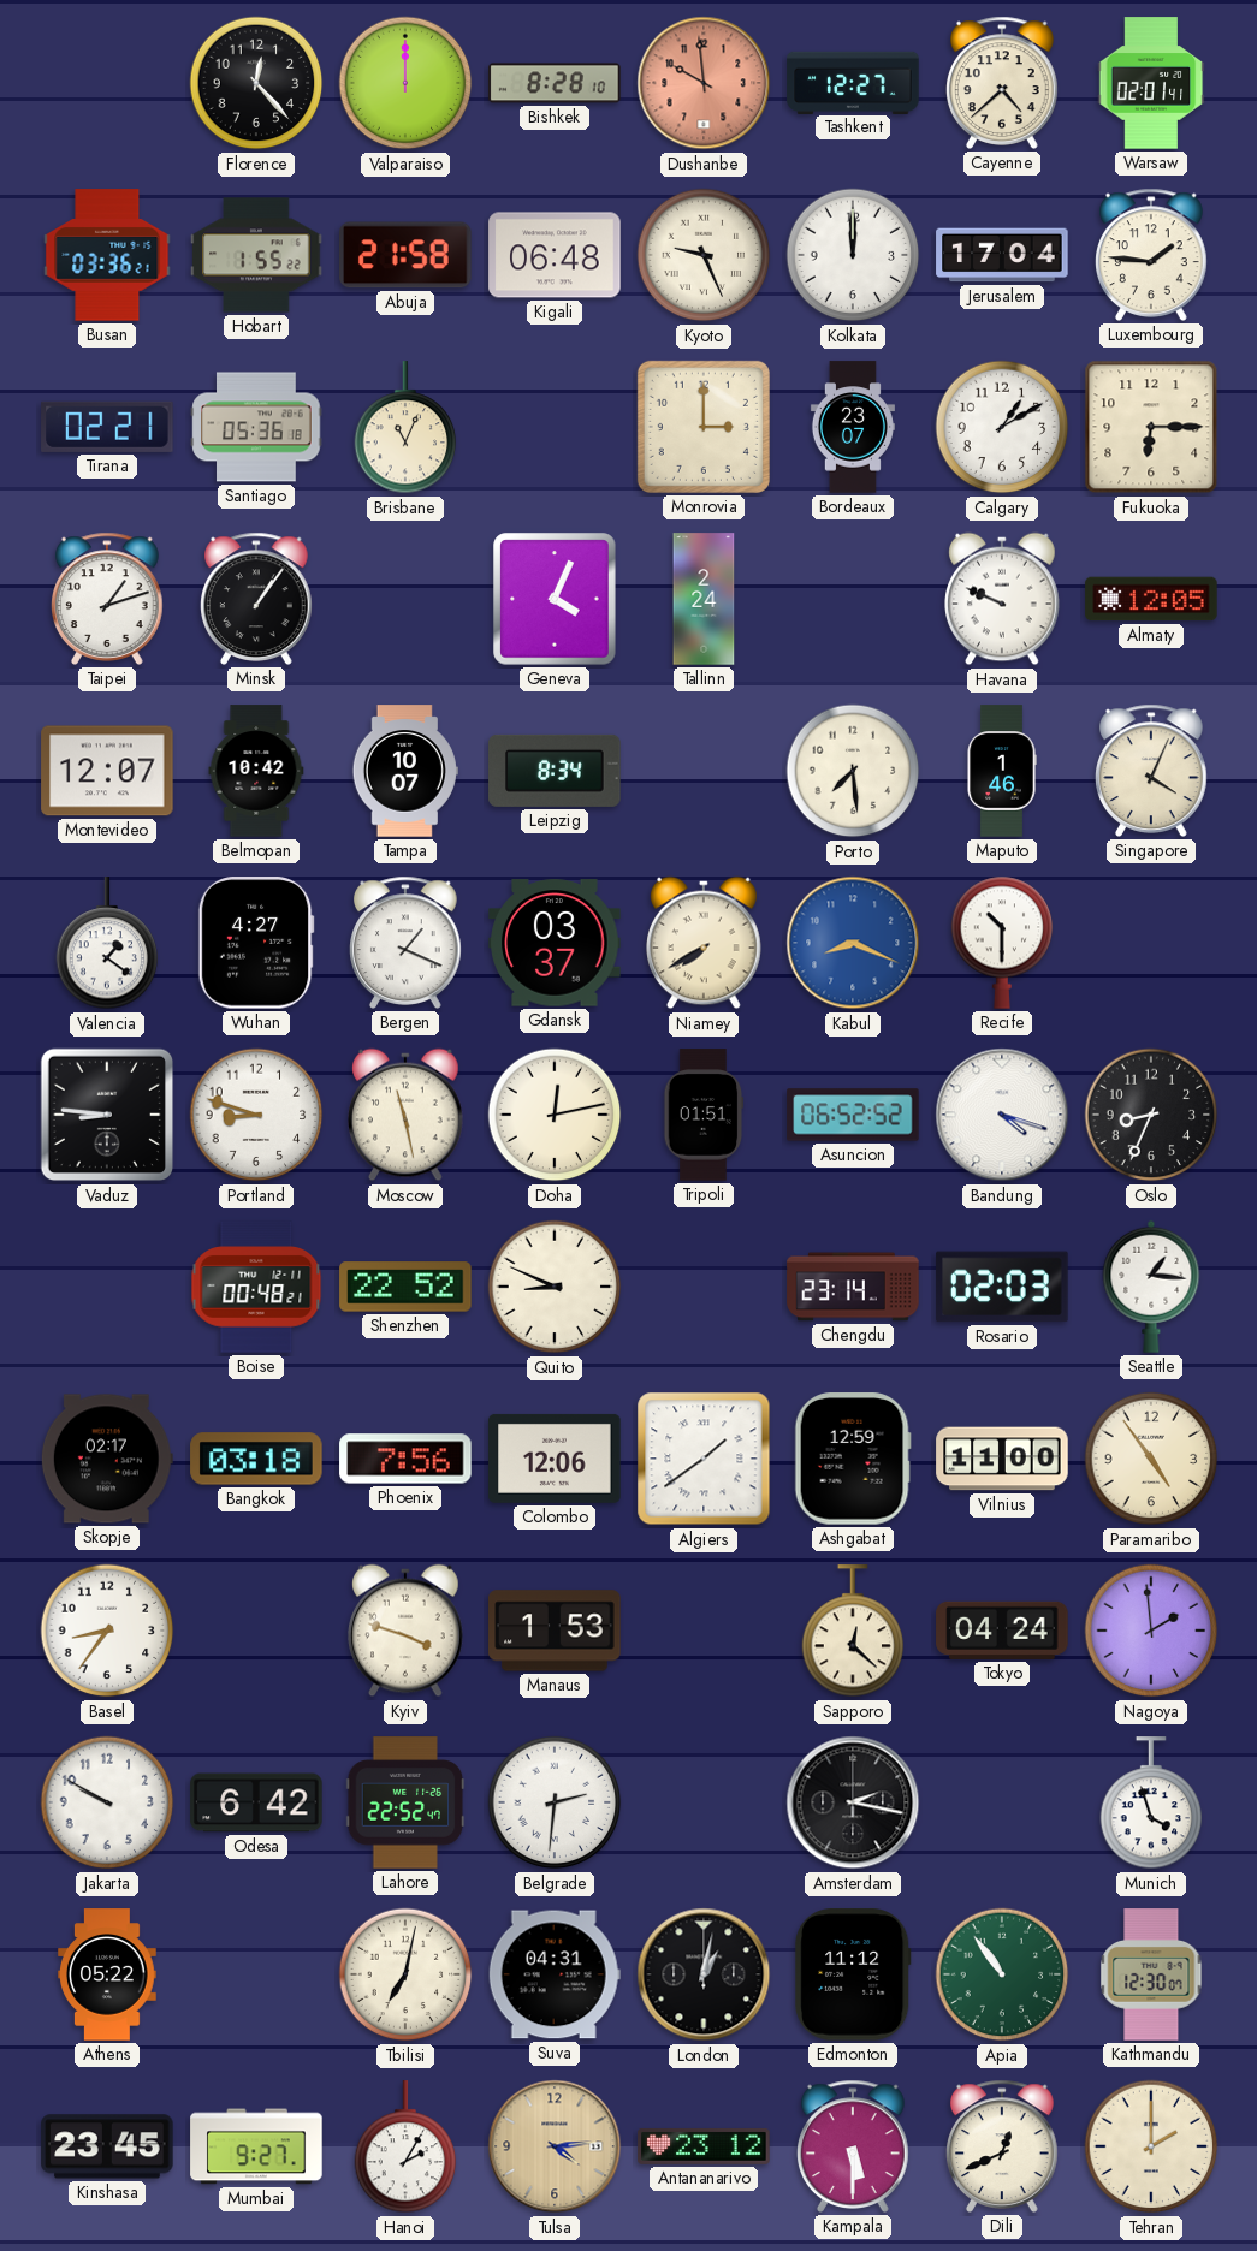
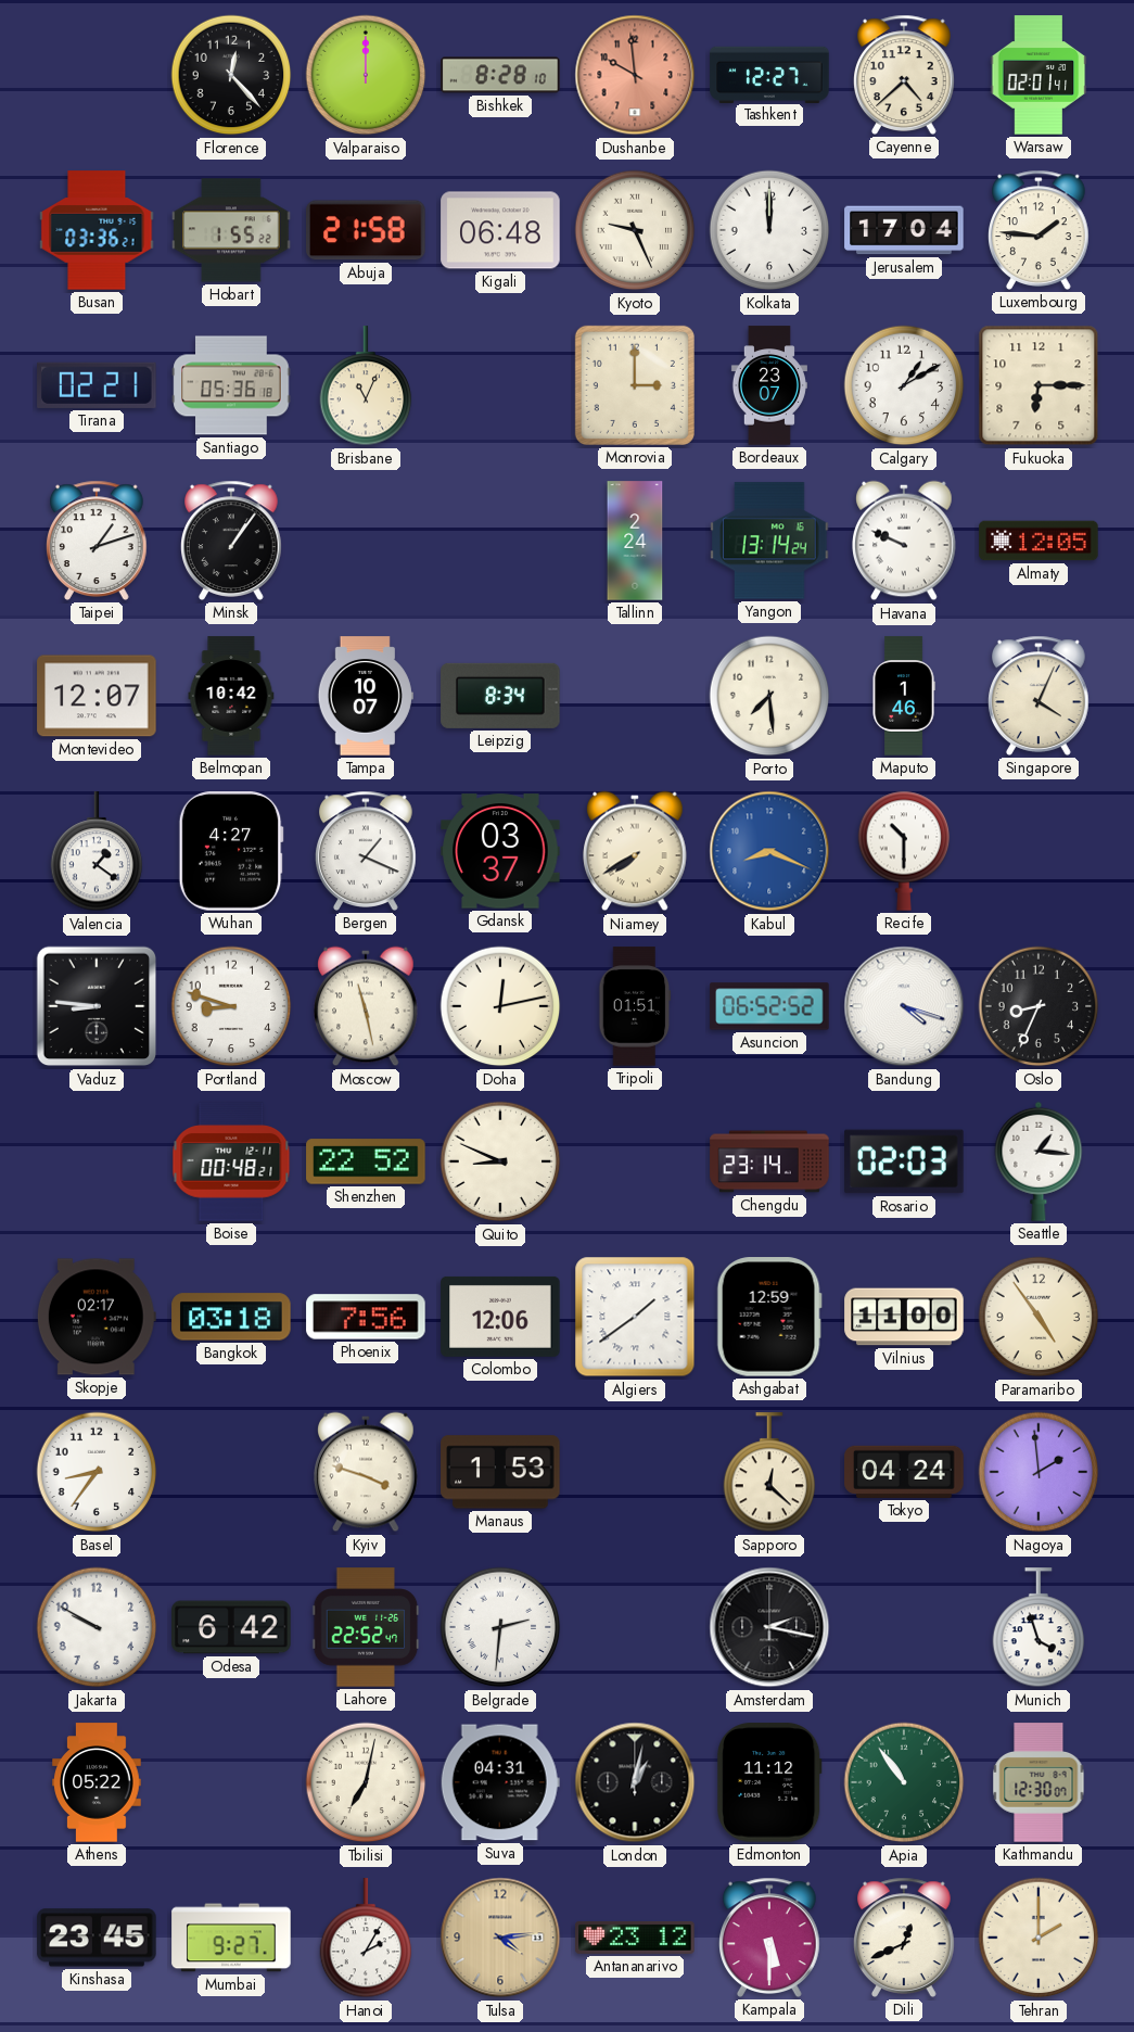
Geneva: 4:04 -> none
Yangon: none -> 13:14
